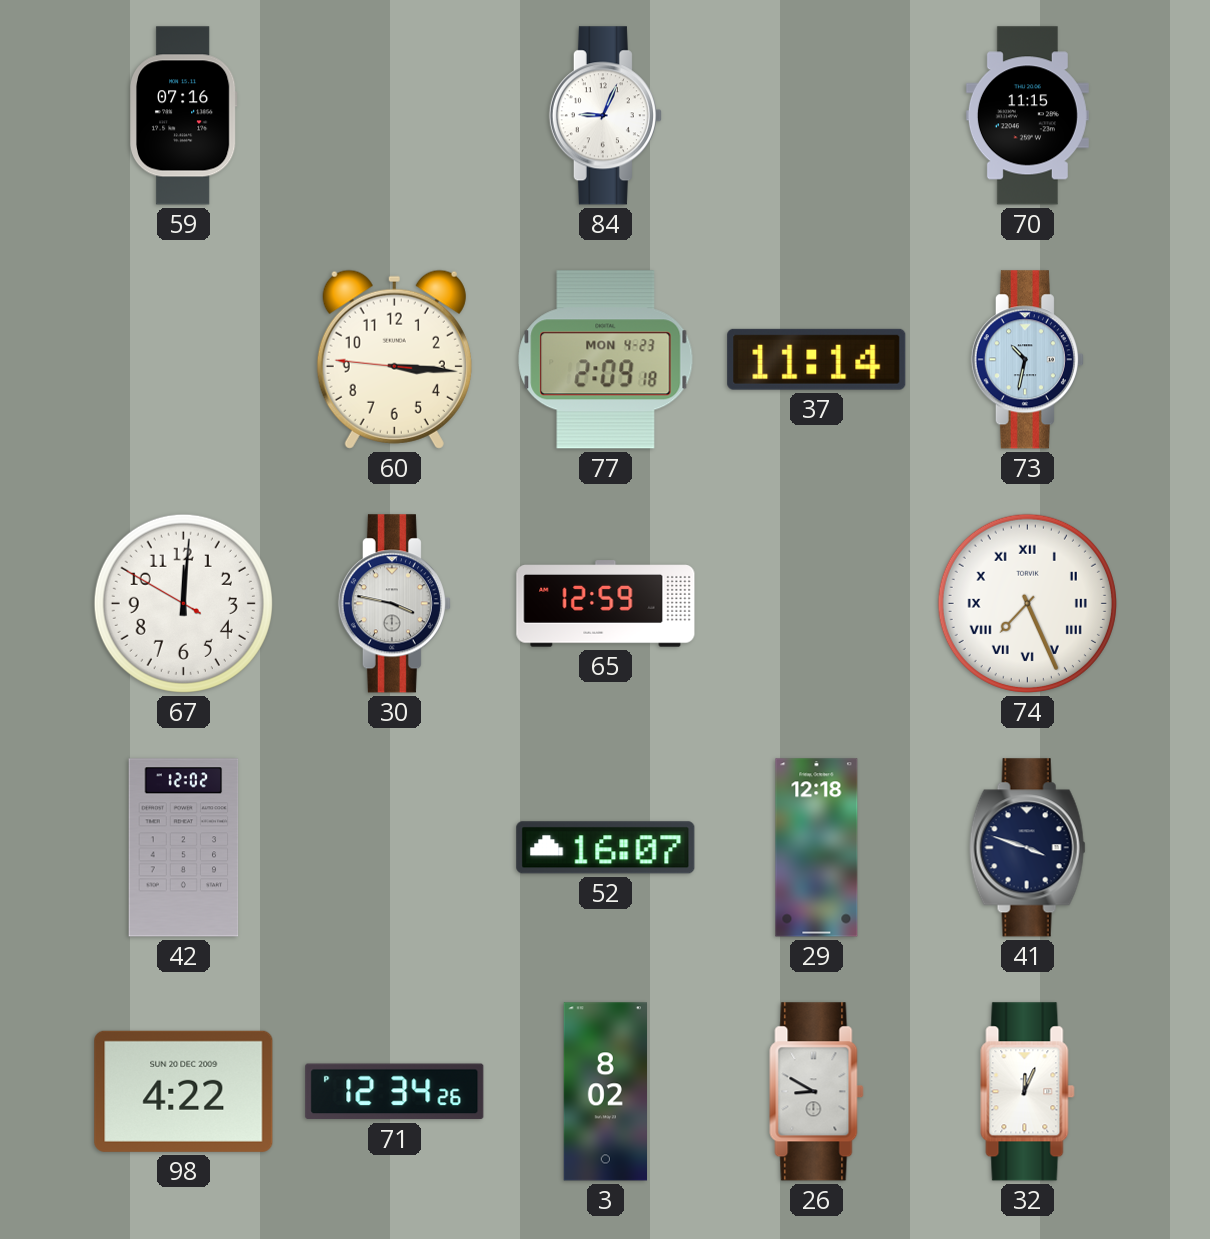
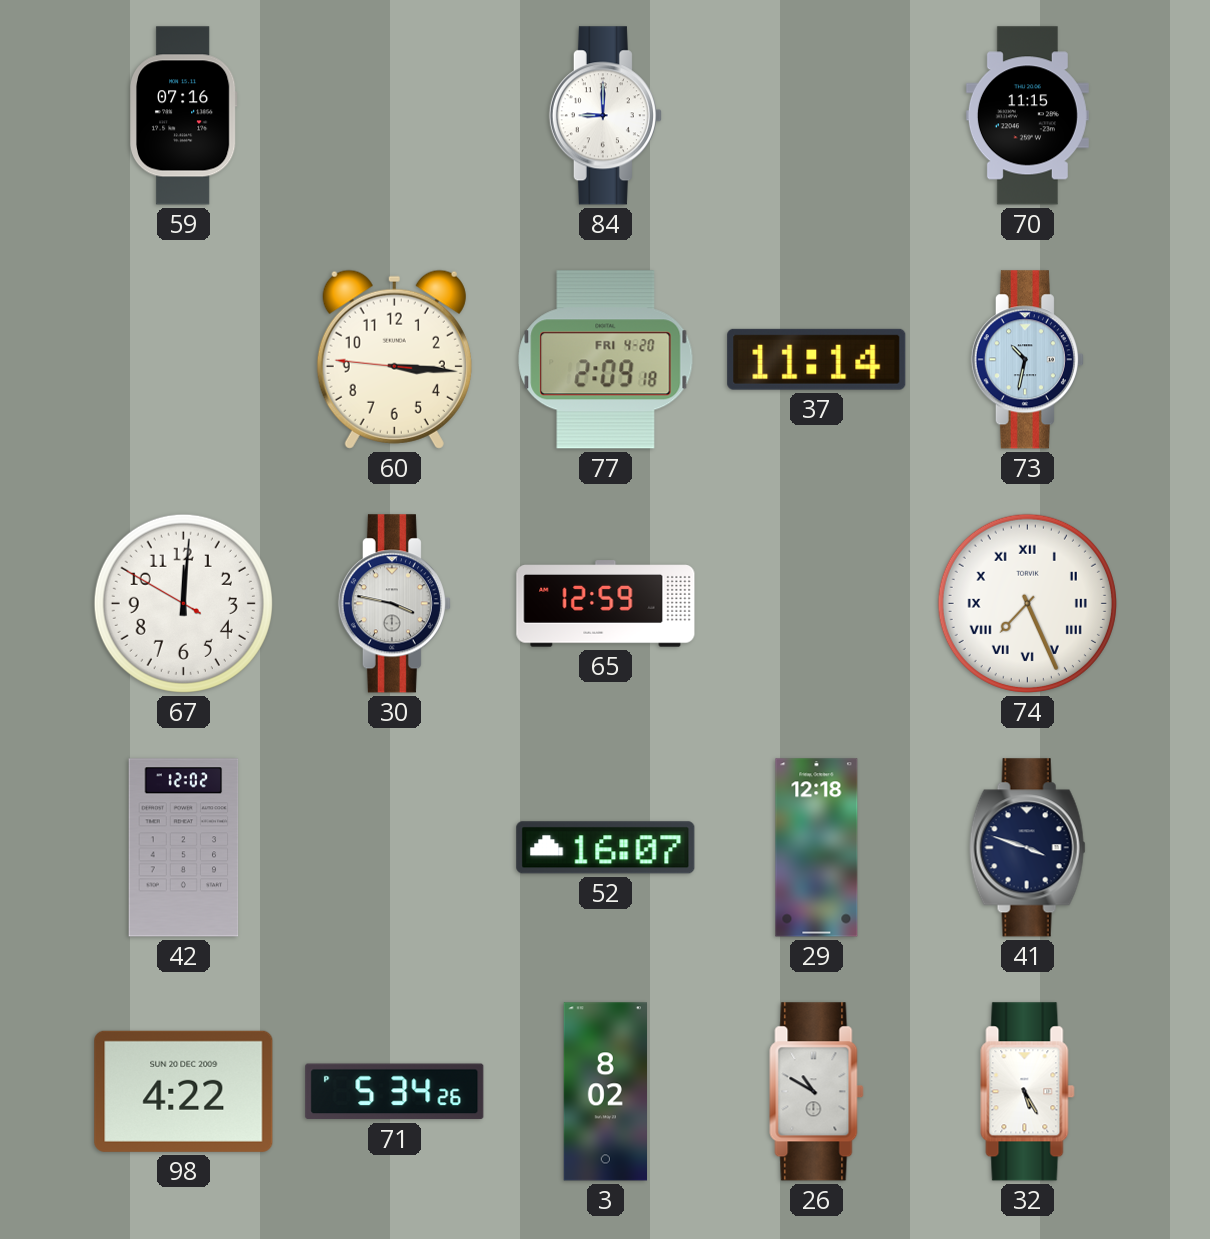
84: 9:04 -> 9:00
77 date: MON 4-23 -> FRI 4-20
71: 12:34 -> 5:34
26: 8:50 -> 10:50
32: 12:04 -> 5:25
